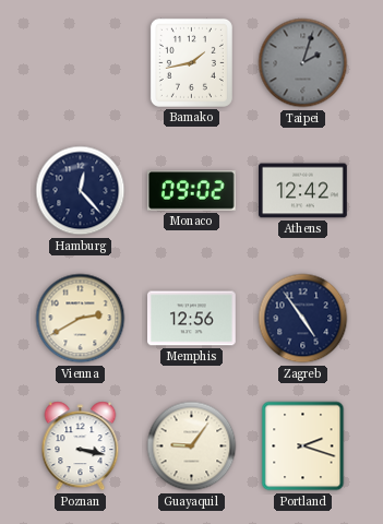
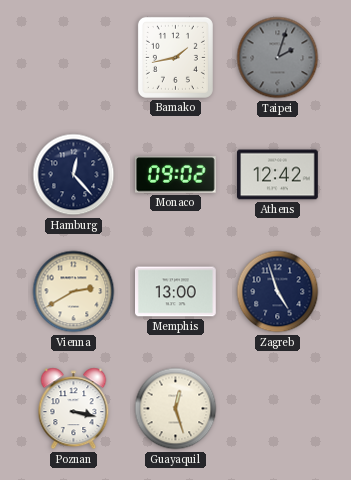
Memphis: 12:56 -> 13:00
Zagreb: 4:54 -> 4:57
Guayaquil: 9:06 -> 12:27
Portland: 2:18 -> none
